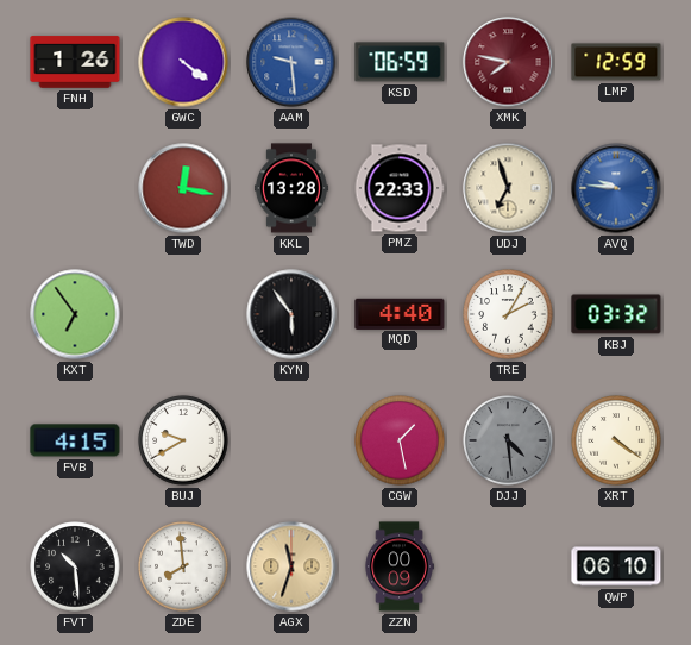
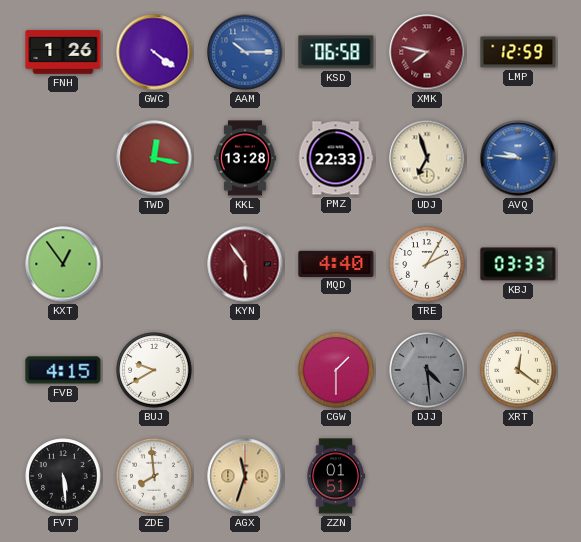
AAM: 9:29 -> 10:15
KSD: 06:59 -> 06:58
KXT: 6:54 -> 12:54
KYN dial: black -> burgundy
KBJ: 03:32 -> 03:33
CGW: 1:28 -> 1:30
XRT: 4:21 -> 12:21
FVT: 10:29 -> 5:29
ZZN: 00:09 -> 01:51
QWP: 06:10 -> none
